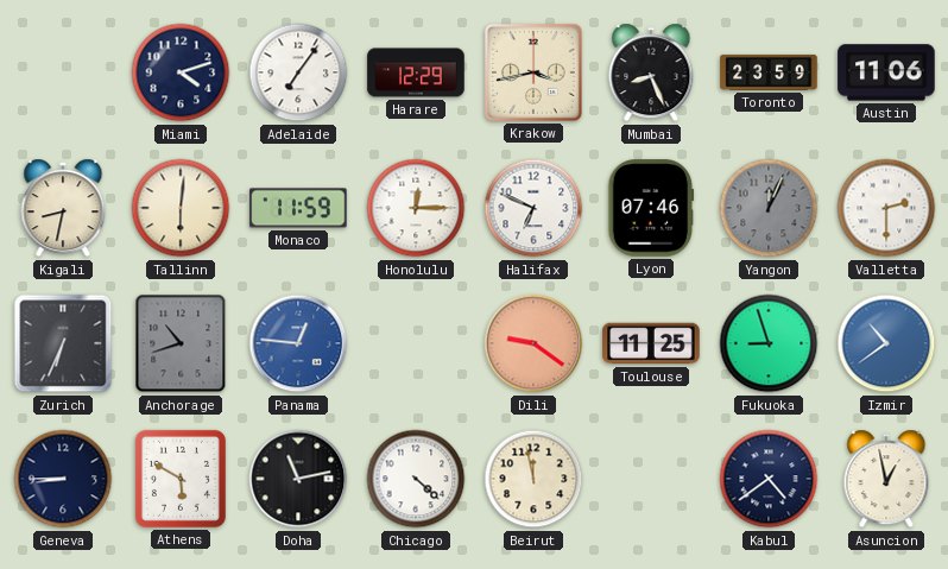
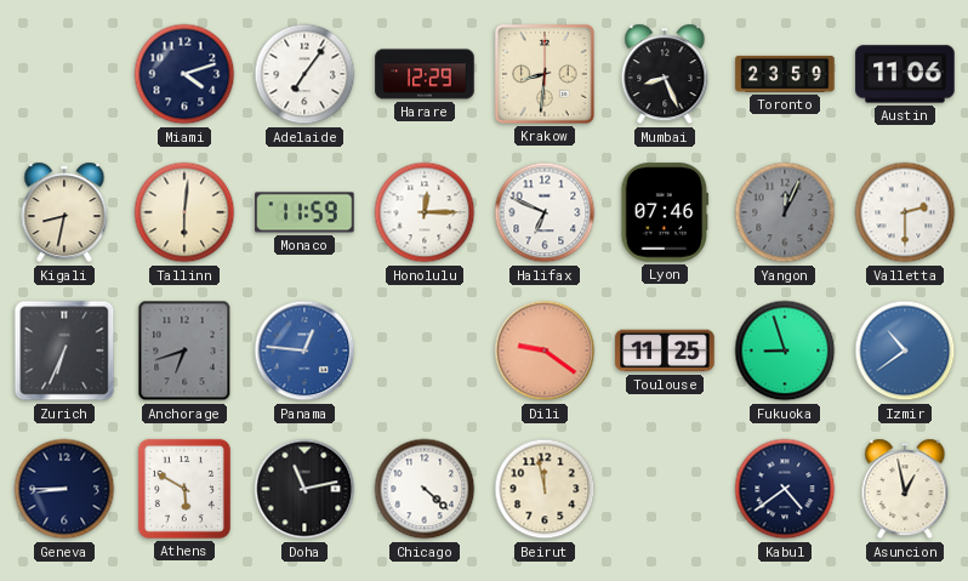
Krakow: 3:43 -> 8:31
Anchorage: 10:42 -> 6:42
